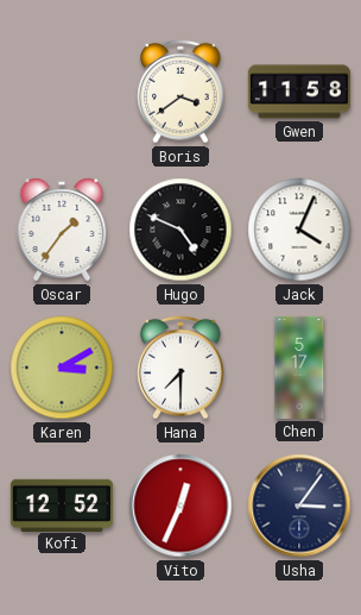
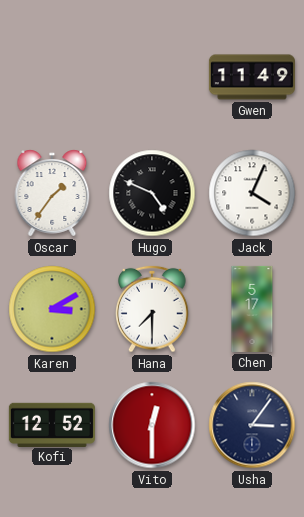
Boris: 3:39 -> none
Gwen: 11:58 -> 11:49
Vito: 12:34 -> 12:30
